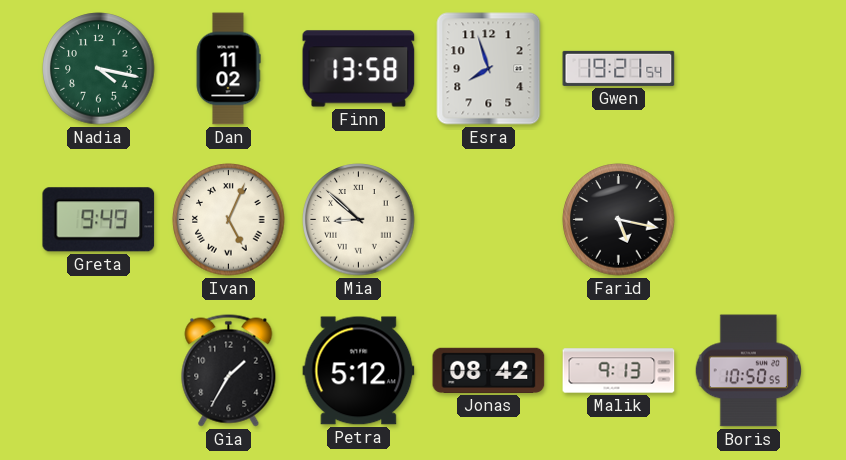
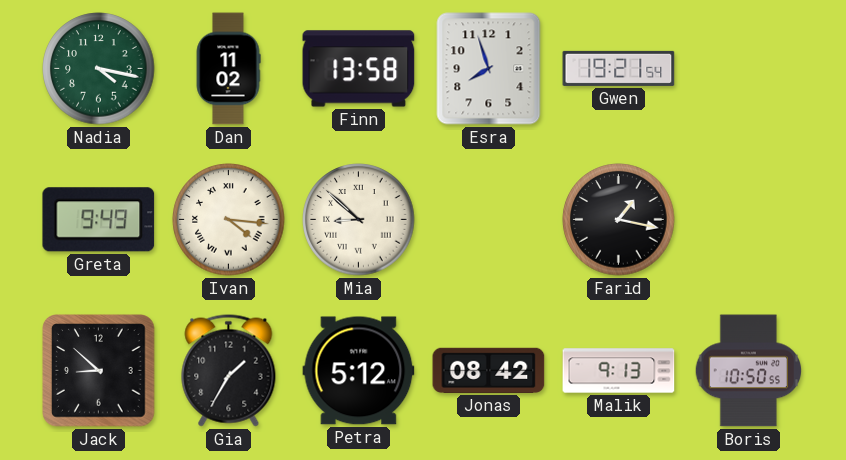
Ivan: 5:04 -> 4:16
Farid: 5:17 -> 1:17
Jack: none -> 8:52
